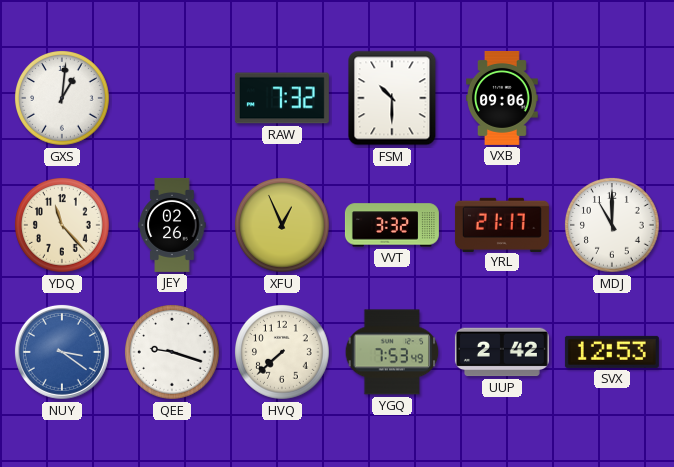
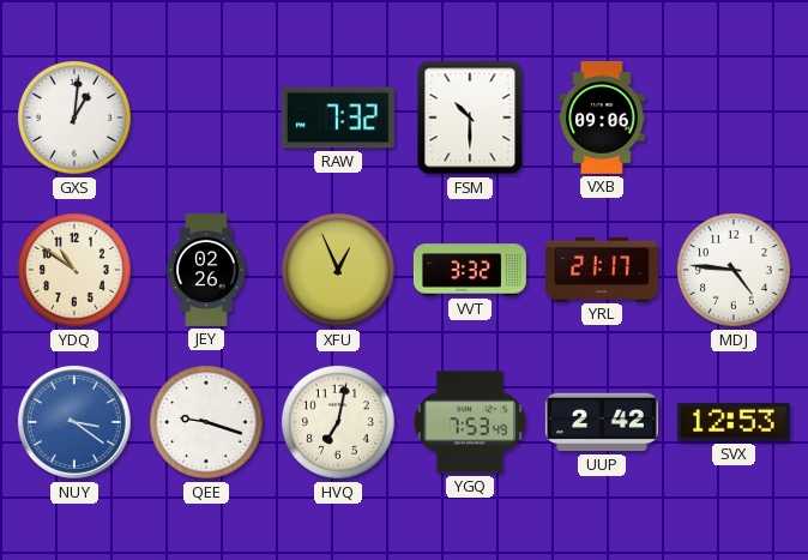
YDQ: 11:23 -> 10:51
MDJ: 11:00 -> 4:46
HVQ: 7:38 -> 7:02
